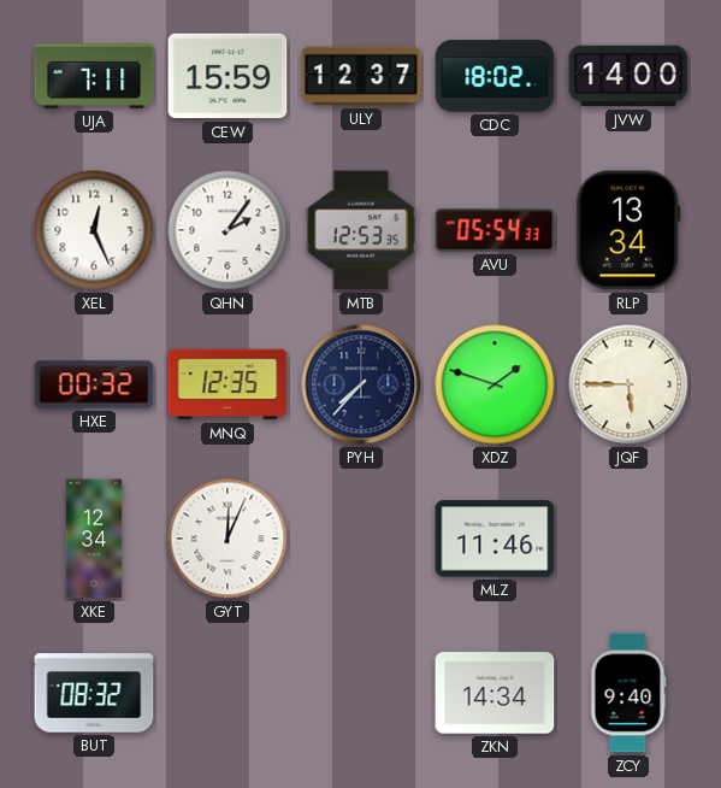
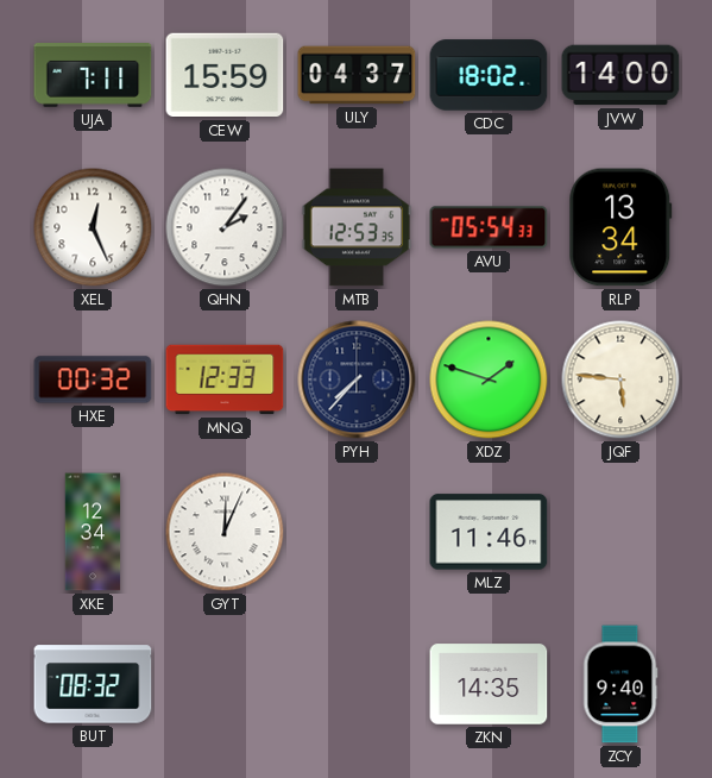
ULY: 12:37 -> 04:37
MNQ: 12:35 -> 12:33
JQF: 5:45 -> 5:46
ZKN: 14:34 -> 14:35
